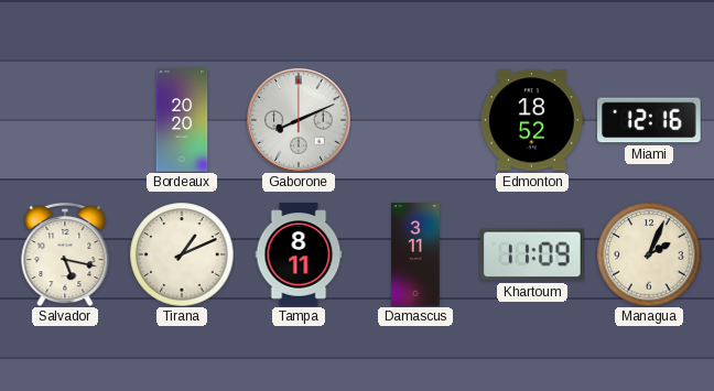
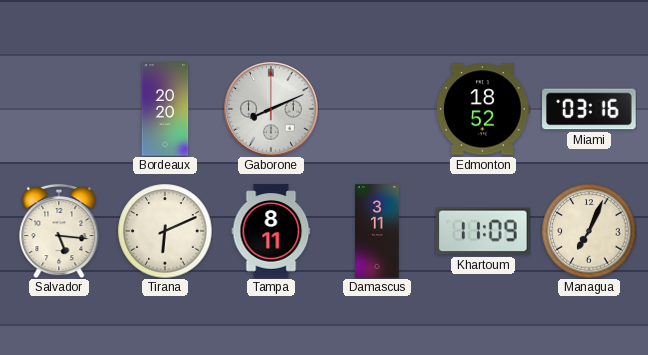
Miami: 12:16 -> 03:16
Salvador: 5:17 -> 5:16
Tirana: 1:11 -> 6:11
Managua: 2:04 -> 7:04
